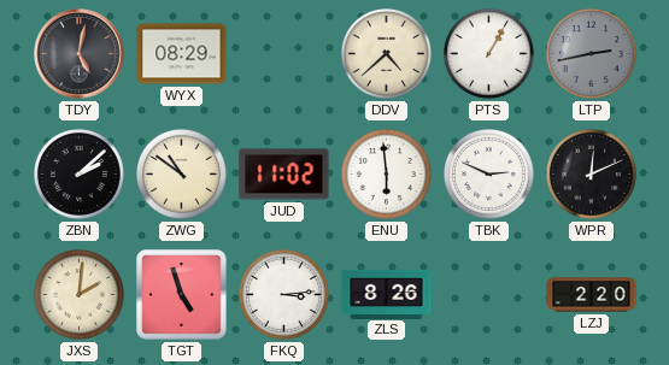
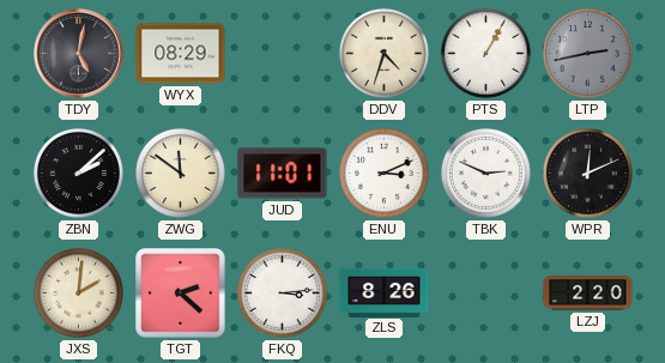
DDV: 4:38 -> 4:33
ZWG: 10:51 -> 11:51
JUD: 11:02 -> 11:01
ENU: 5:59 -> 3:11
TGT: 4:57 -> 2:22
